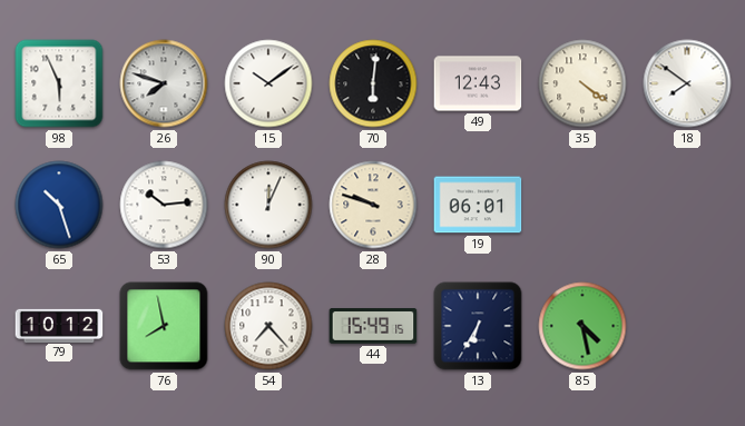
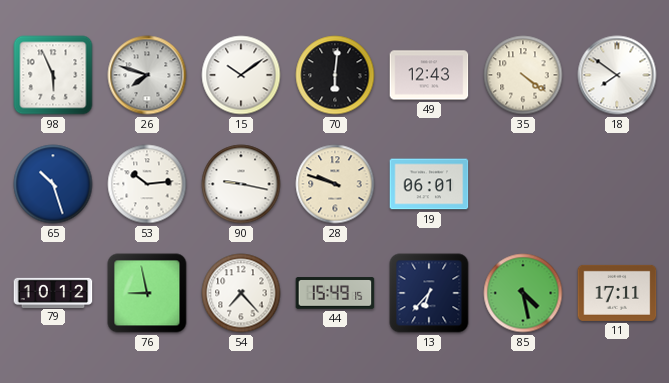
90: 12:04 -> 9:17
76: 7:58 -> 8:58
13: 6:35 -> 6:37
11: none -> 17:11
